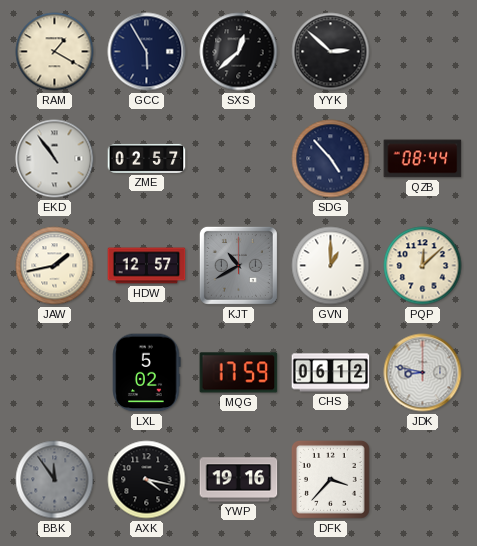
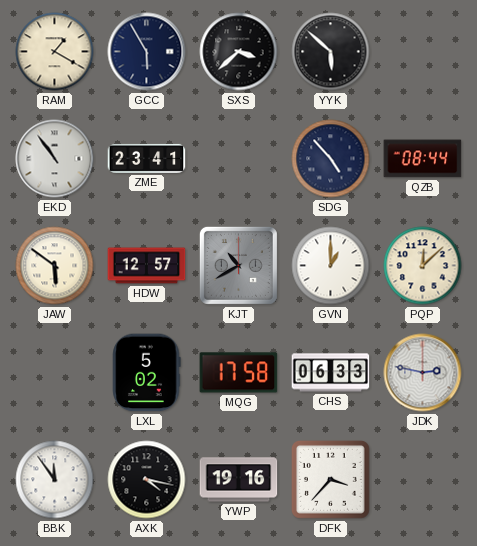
SXS: 12:38 -> 3:38
YYK: 2:52 -> 5:52
ZME: 02:57 -> 23:41
JAW: 1:43 -> 5:51
MQG: 17:59 -> 17:58
CHS: 06:12 -> 06:33
JDK: 8:47 -> 2:47
BBK dial: grey -> white
